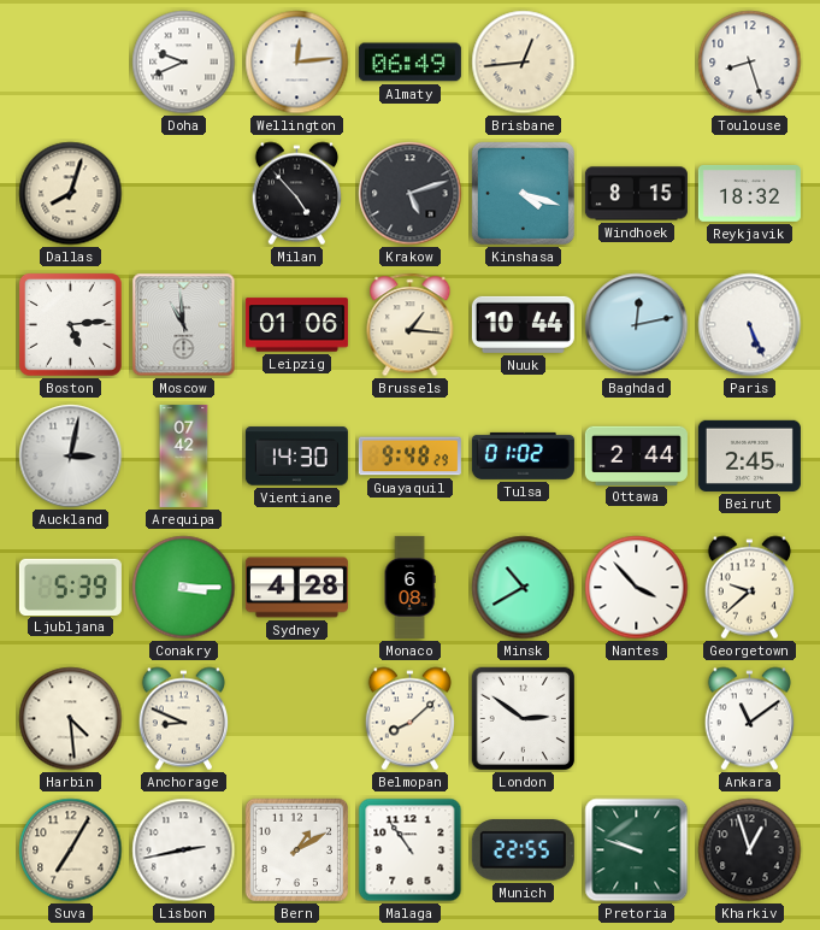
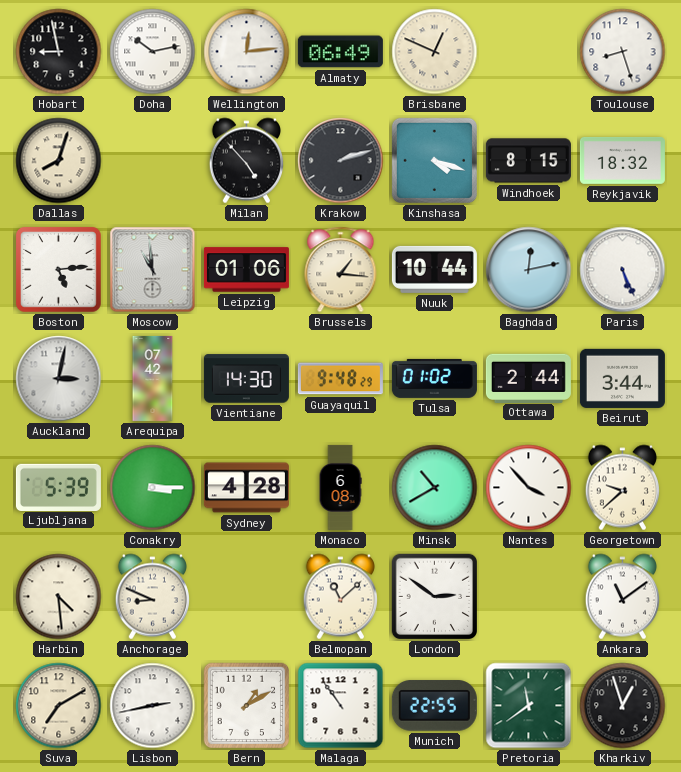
Hobart: none -> 8:58
Doha: 9:41 -> 10:13
Brisbane: 12:44 -> 12:49
Krakow: 5:12 -> 2:12
Beirut: 2:45 -> 3:44
Belmopan: 8:08 -> 11:08
Suva: 7:05 -> 7:10
Pretoria: 9:48 -> 11:39
